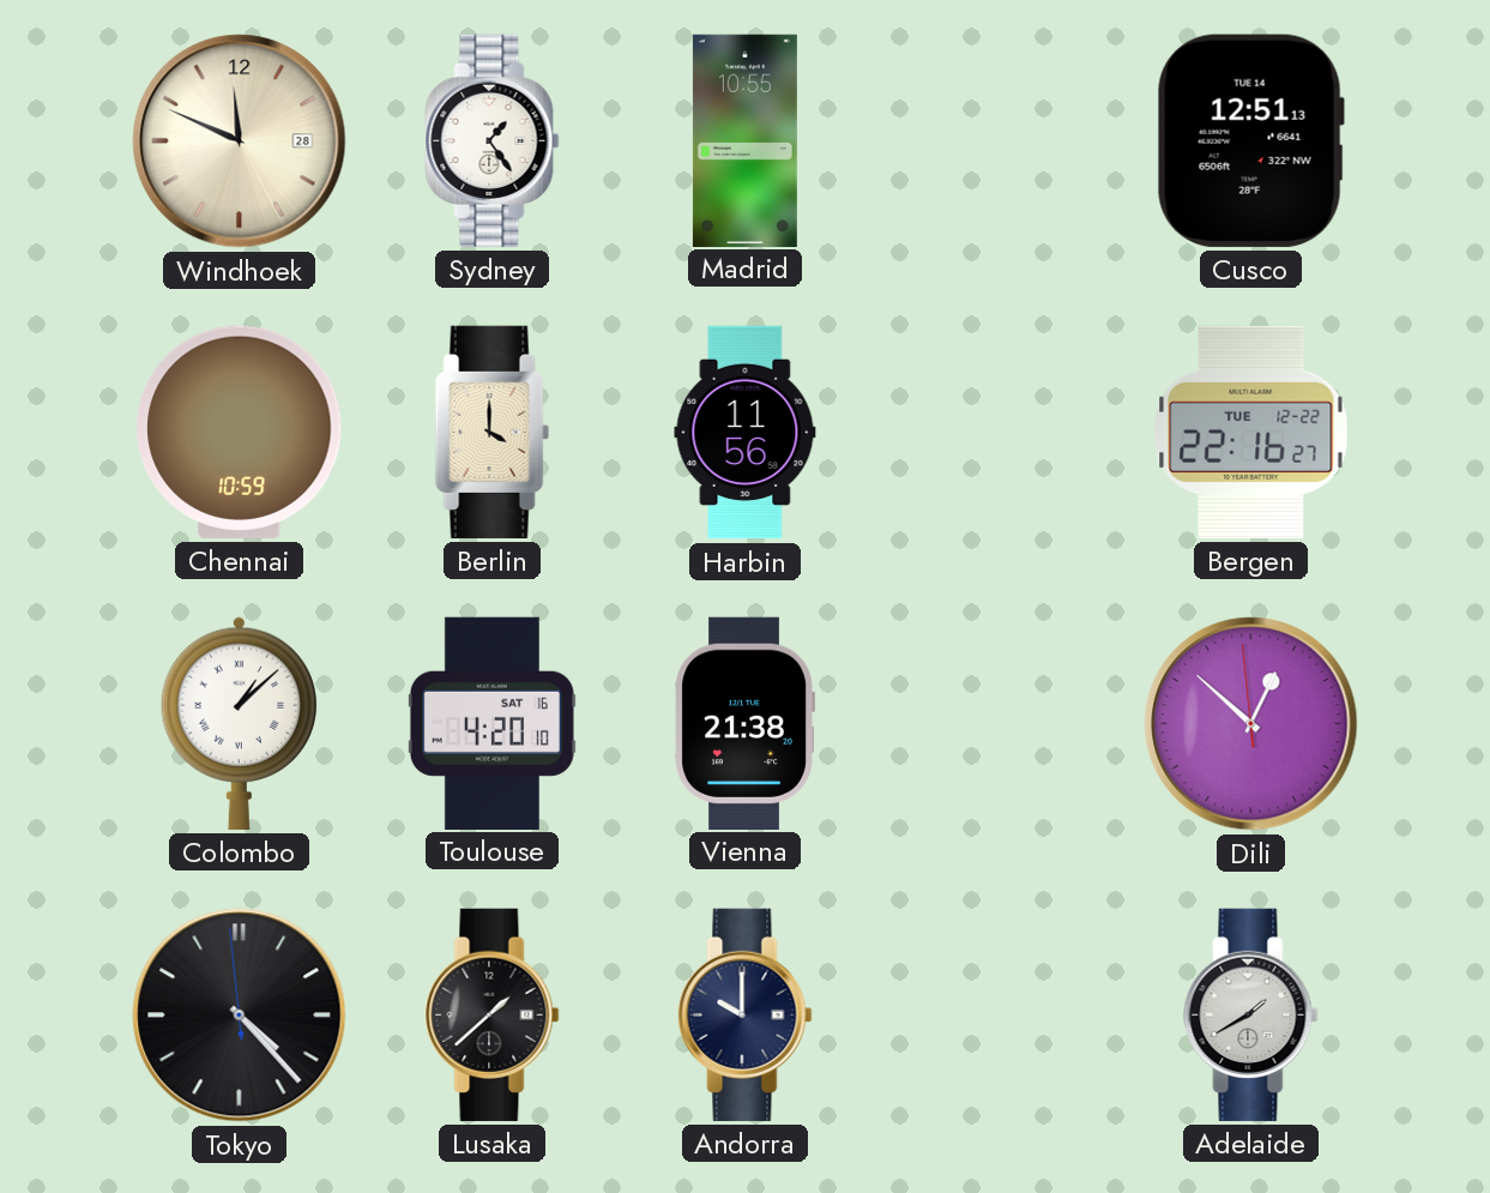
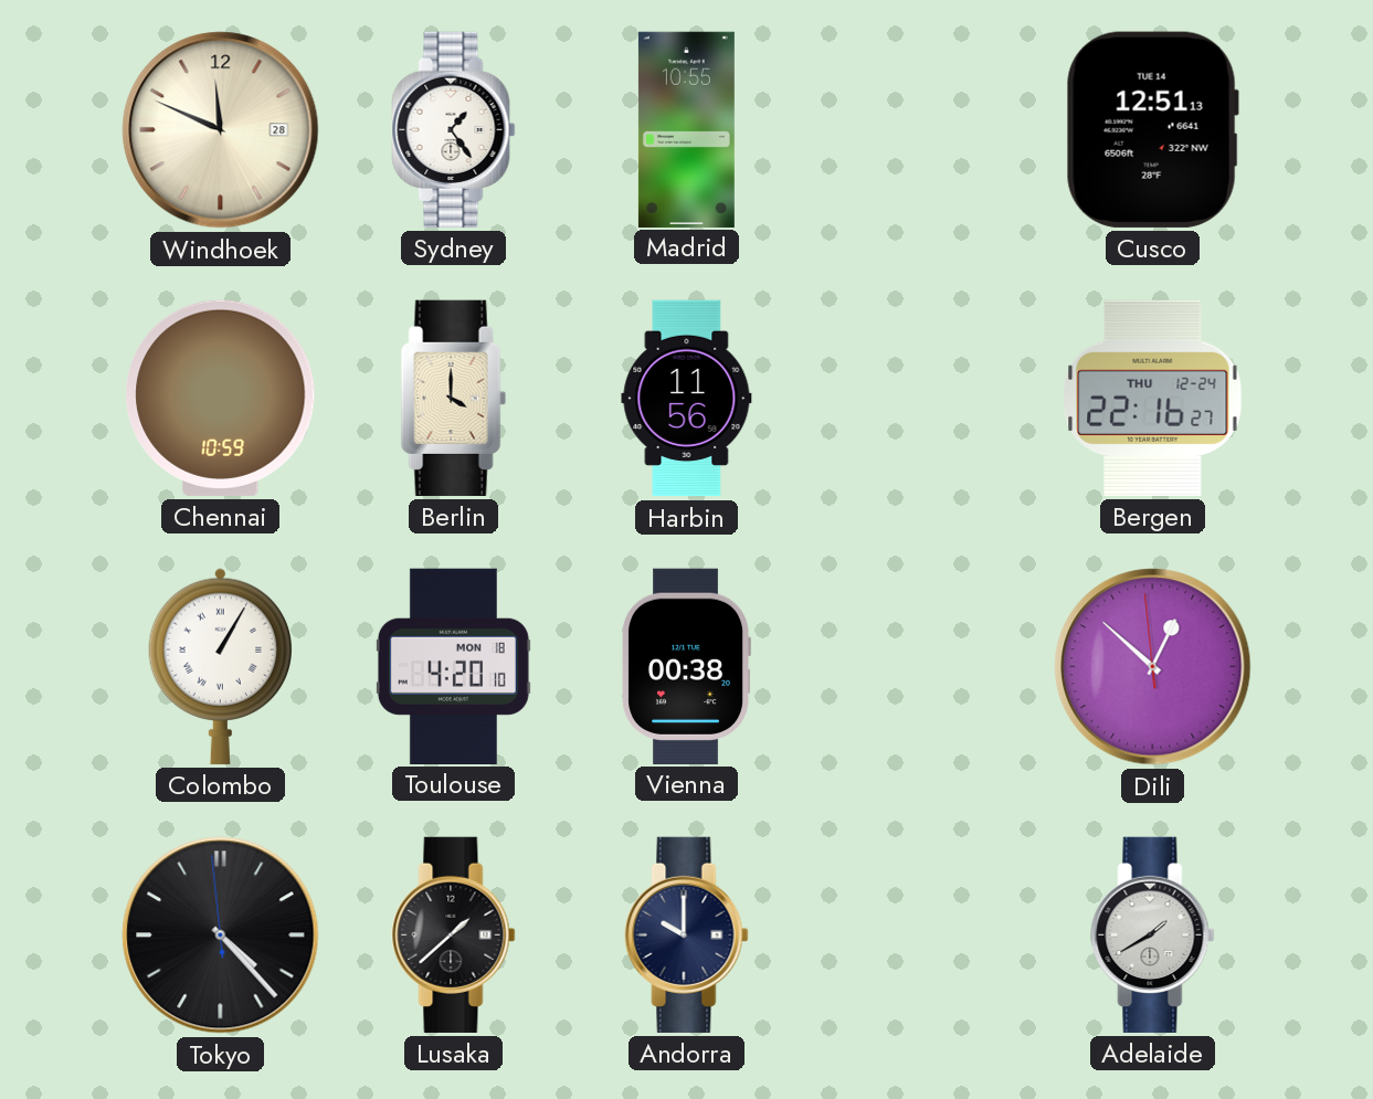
Bergen date: TUE 12-22 -> THU 12-24
Colombo: 1:08 -> 1:05
Toulouse date: SAT 16 -> MON 18
Vienna: 21:38 -> 00:38
